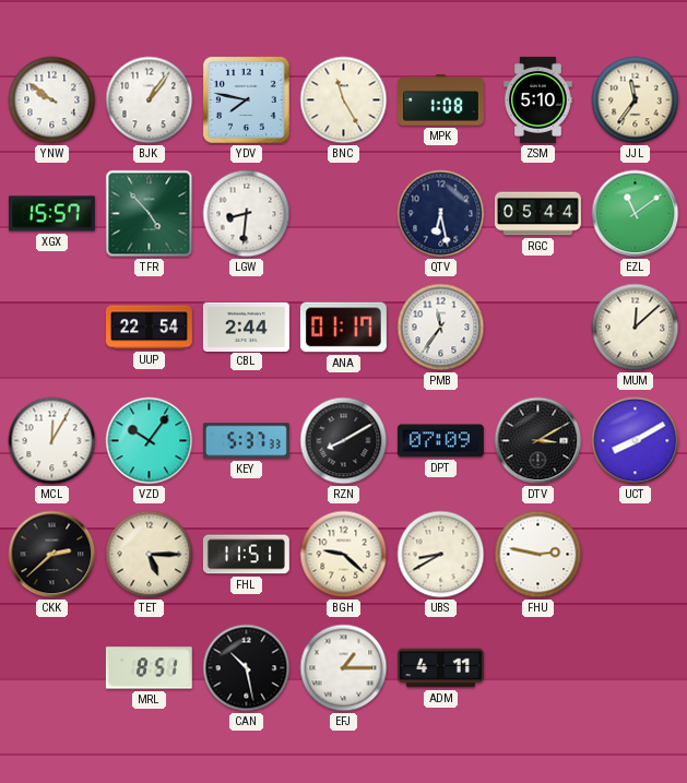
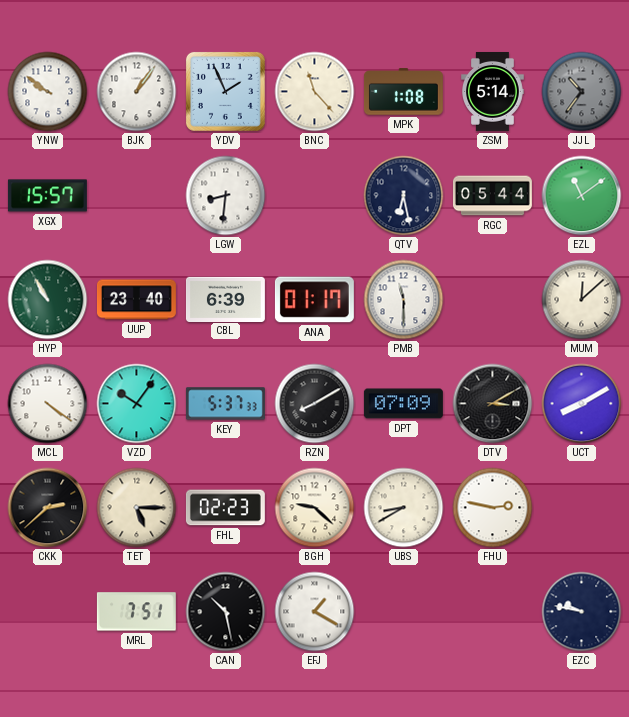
YDV: 7:47 -> 1:56
BNC: 11:25 -> 11:23
ZSM: 5:10 -> 5:14
JJL: 11:36 -> 10:36
JJL dial: cream -> grey
TFR: 4:53 -> none
HYP: none -> 10:55
UUP: 22:54 -> 23:40
CBL: 2:44 -> 6:39
PMB: 11:36 -> 11:30
MCL: 12:05 -> 4:21
FHL: 11:51 -> 02:23
MRL: 8:51 -> 7:51
EFJ: 1:15 -> 1:20
ADM: 4:11 -> none
EZC: none -> 9:47
